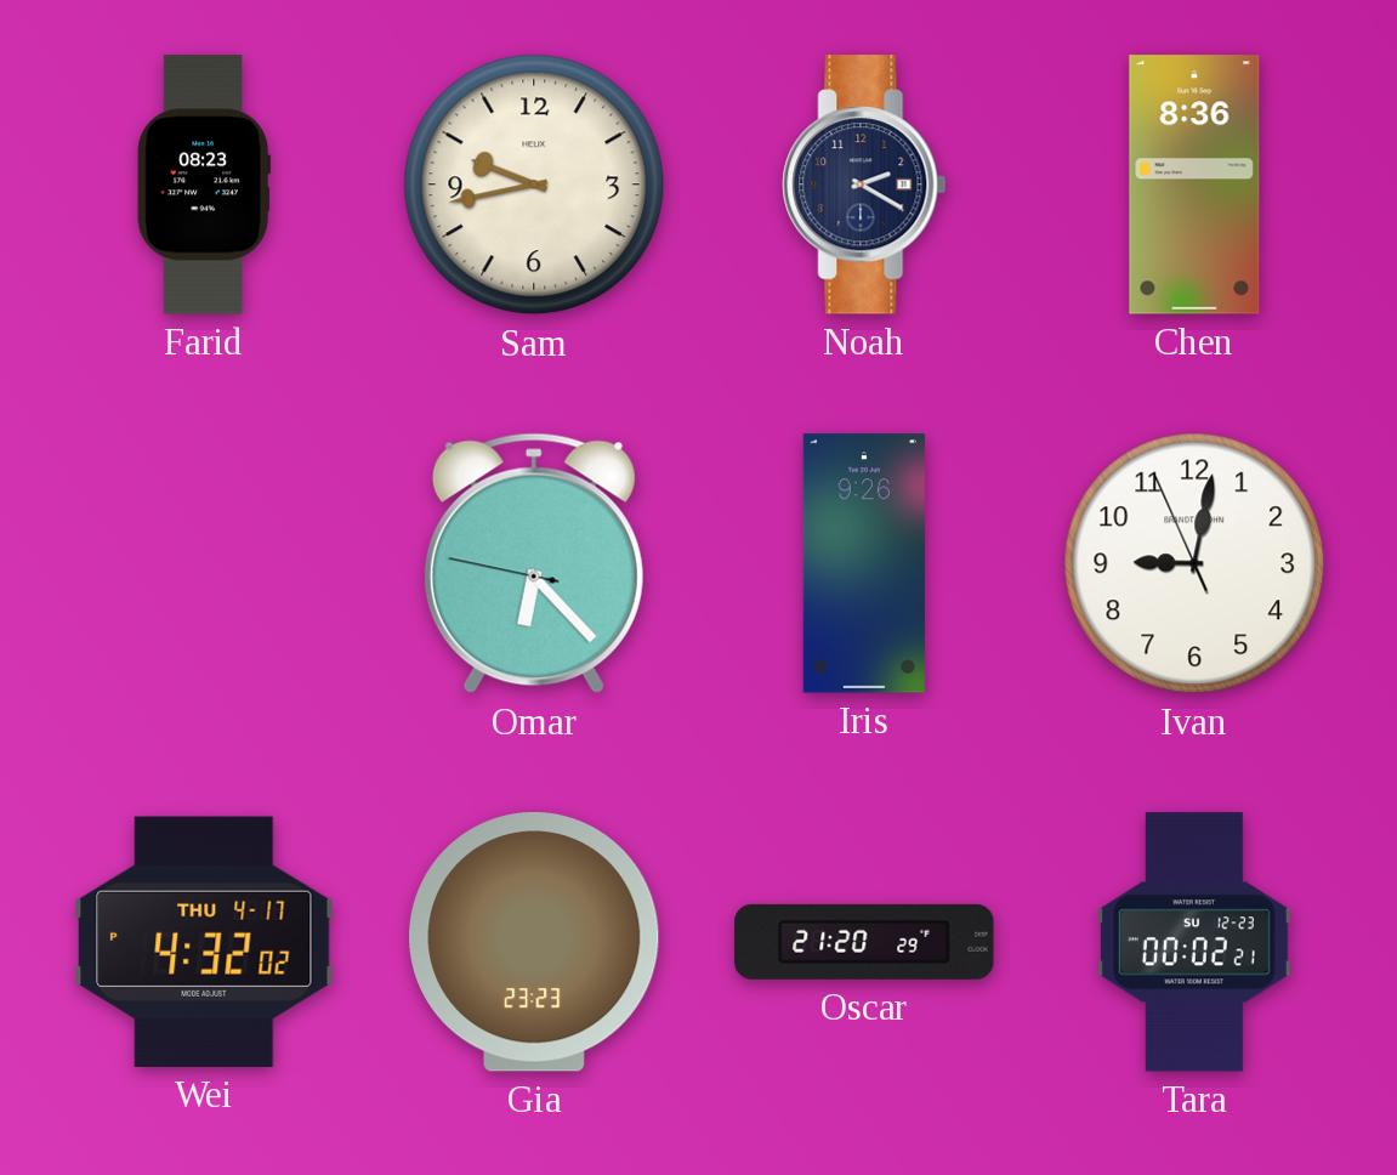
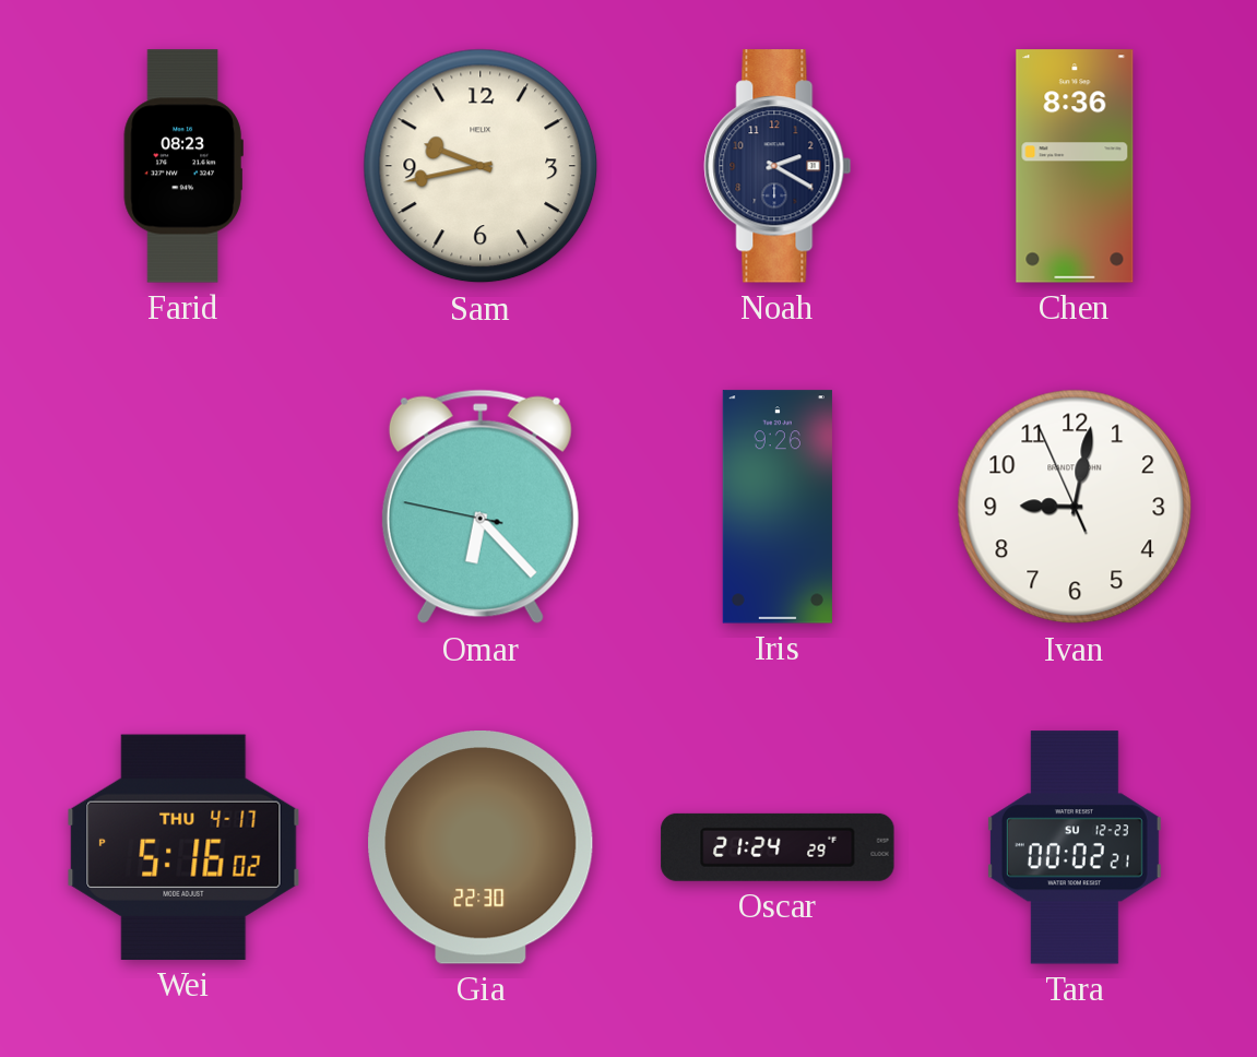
Wei: 4:32 -> 5:16
Gia: 23:23 -> 22:30
Oscar: 21:20 -> 21:24
